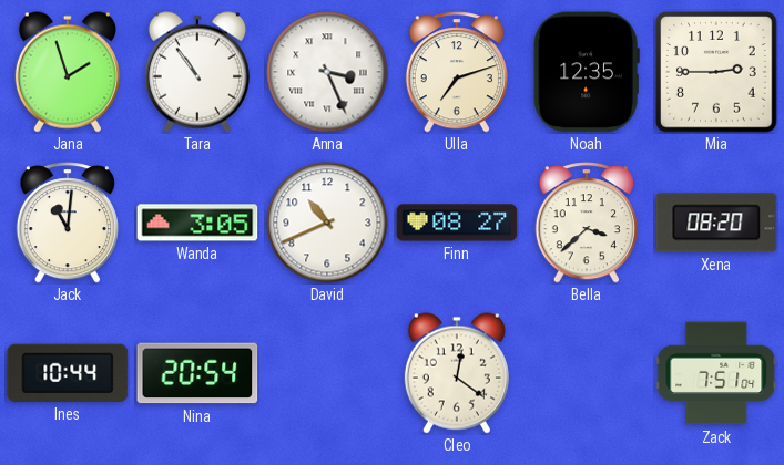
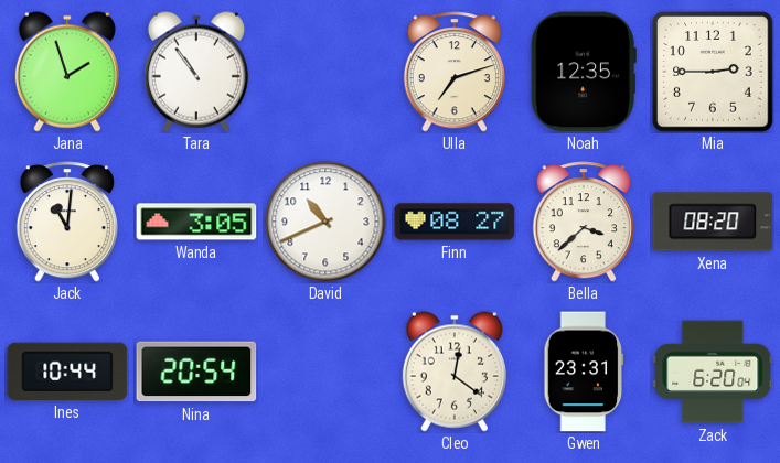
Anna: 3:26 -> none
Gwen: none -> 23:31
Zack: 7:51 -> 6:20
